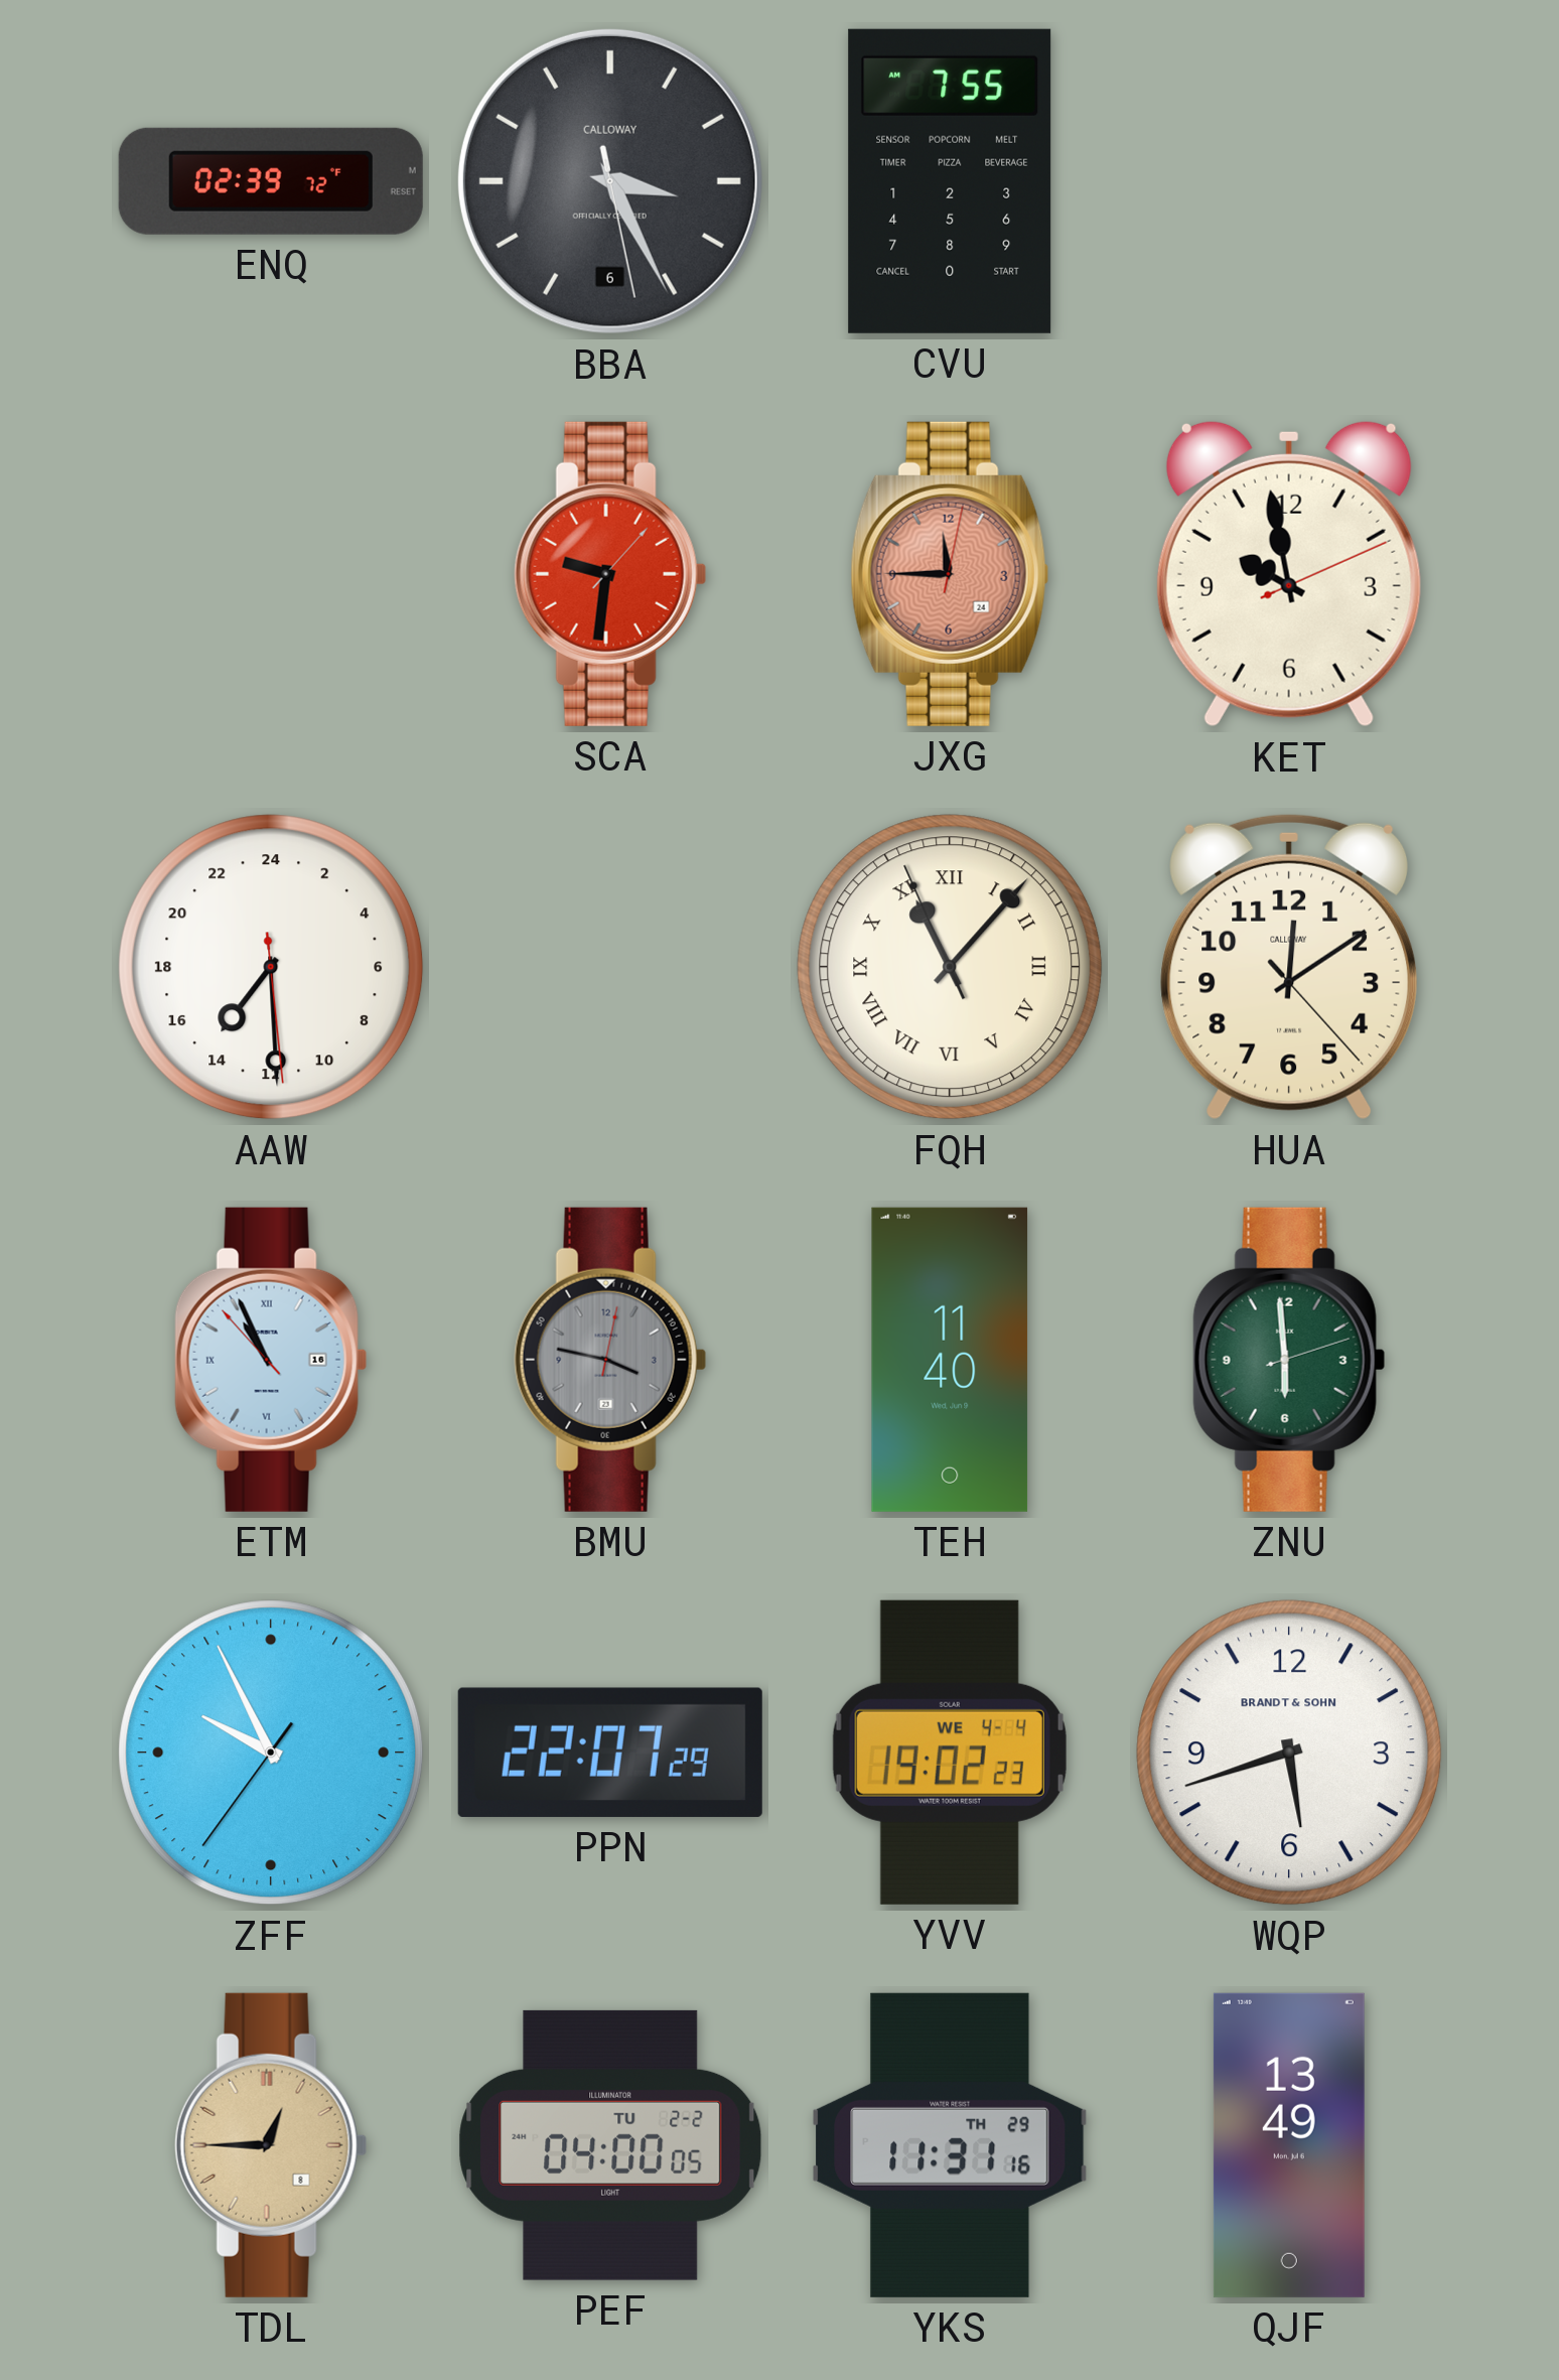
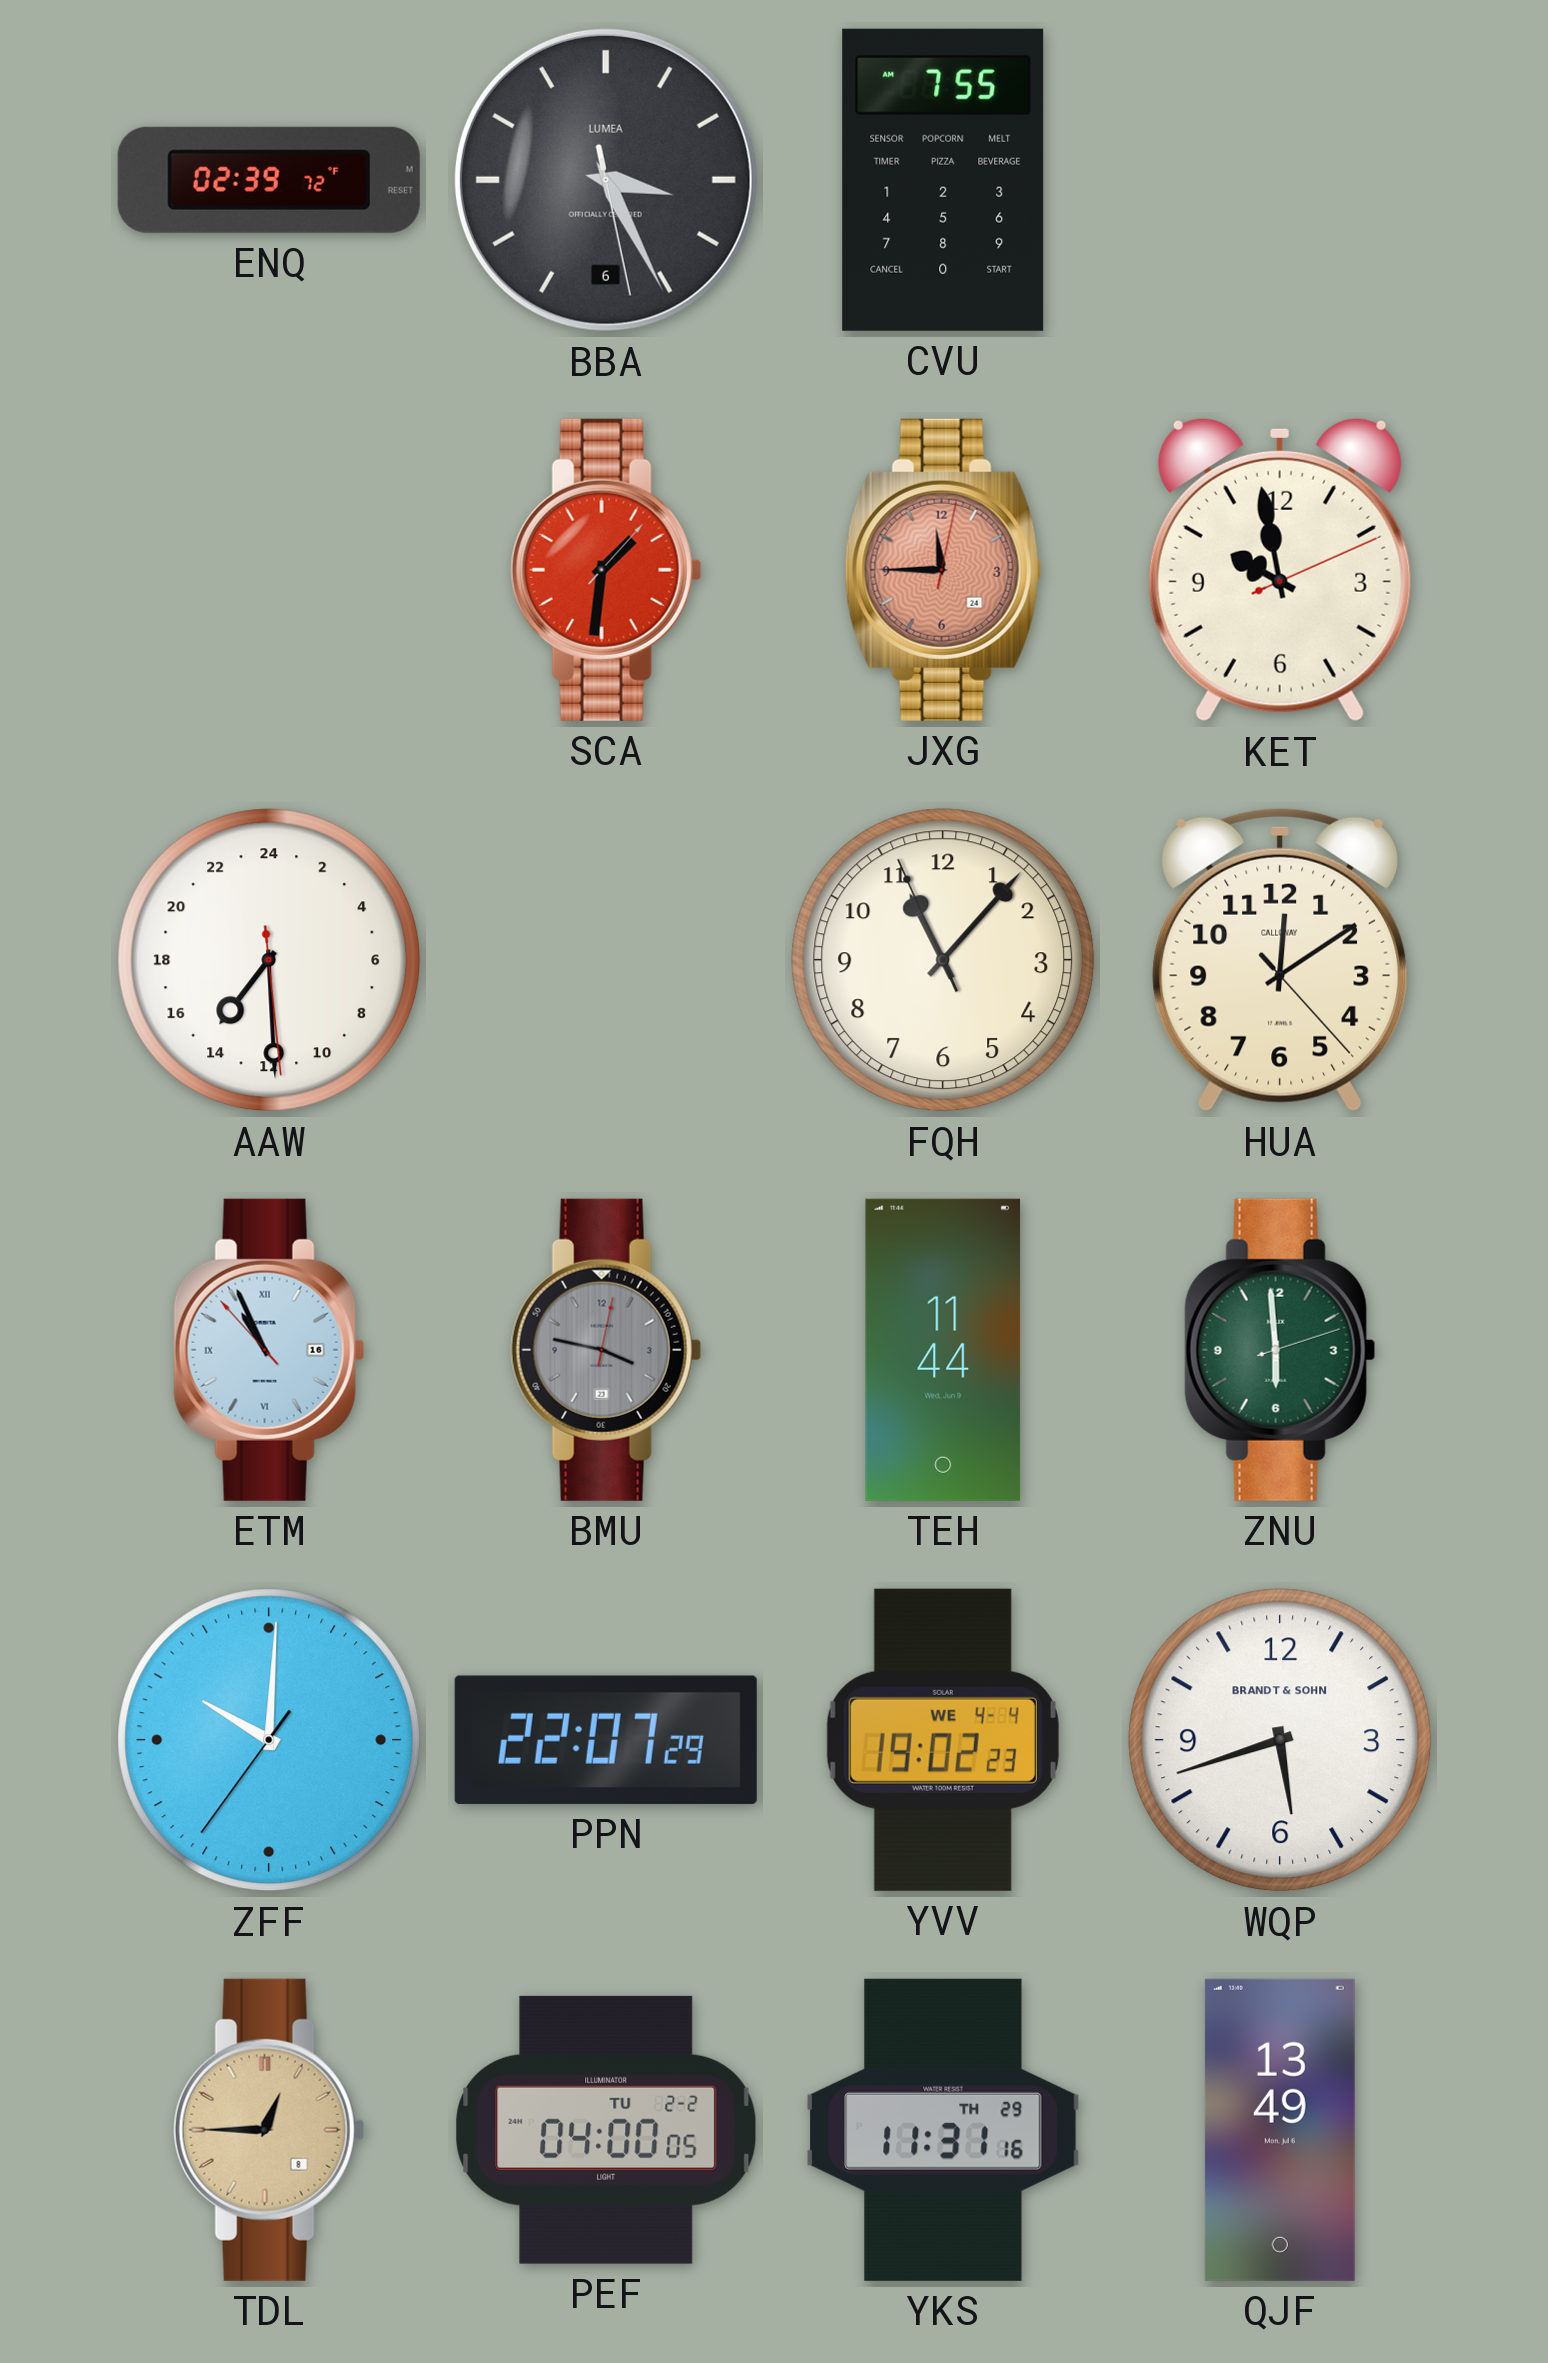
BBA brand: CALLOWAY -> LUMEA
SCA: 9:31 -> 1:31
FQH numerals: Roman -> Arabic
TEH: 11:40 -> 11:44
ZFF: 9:55 -> 10:00
